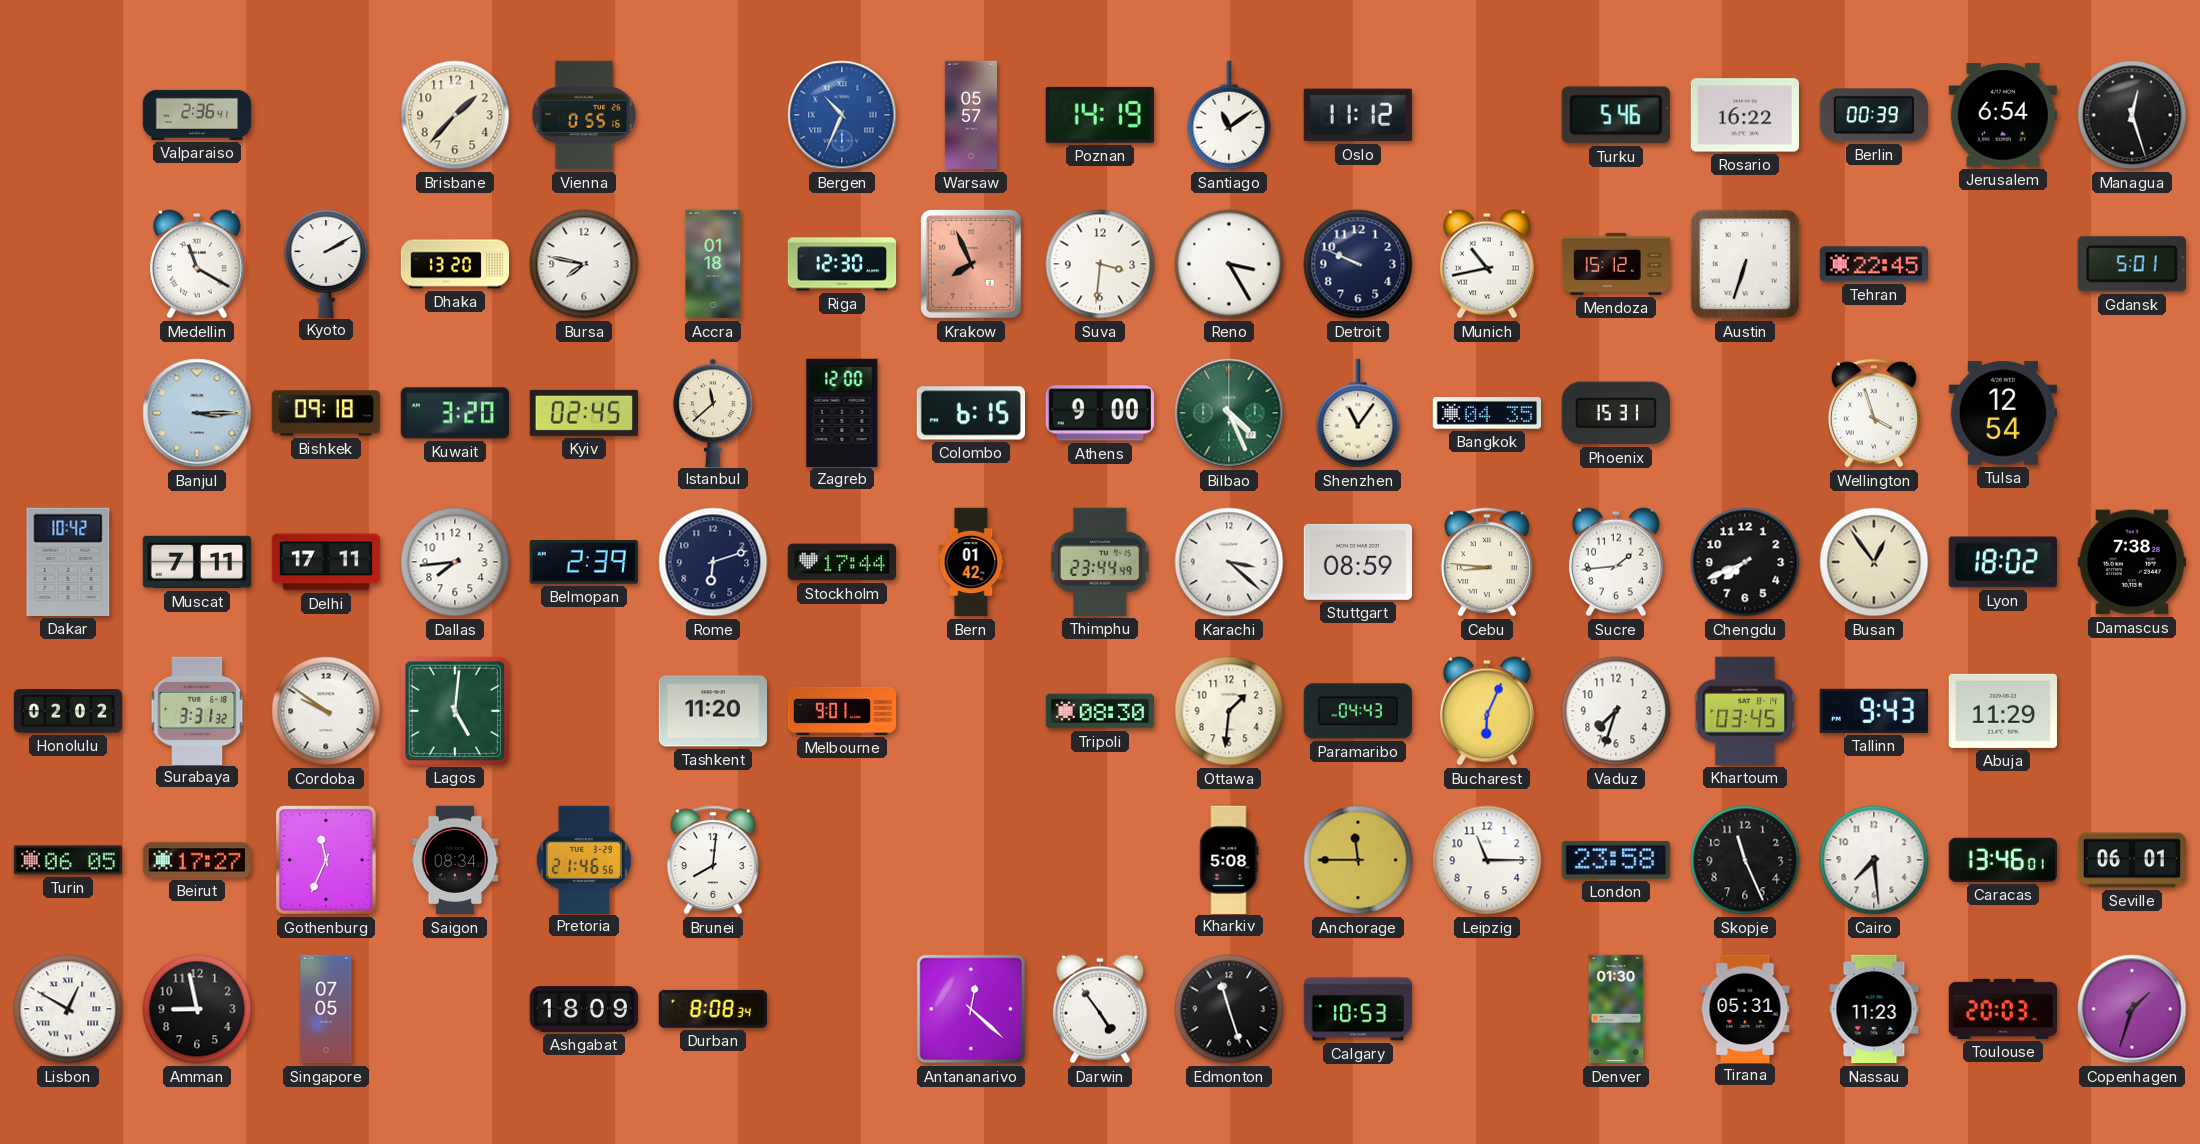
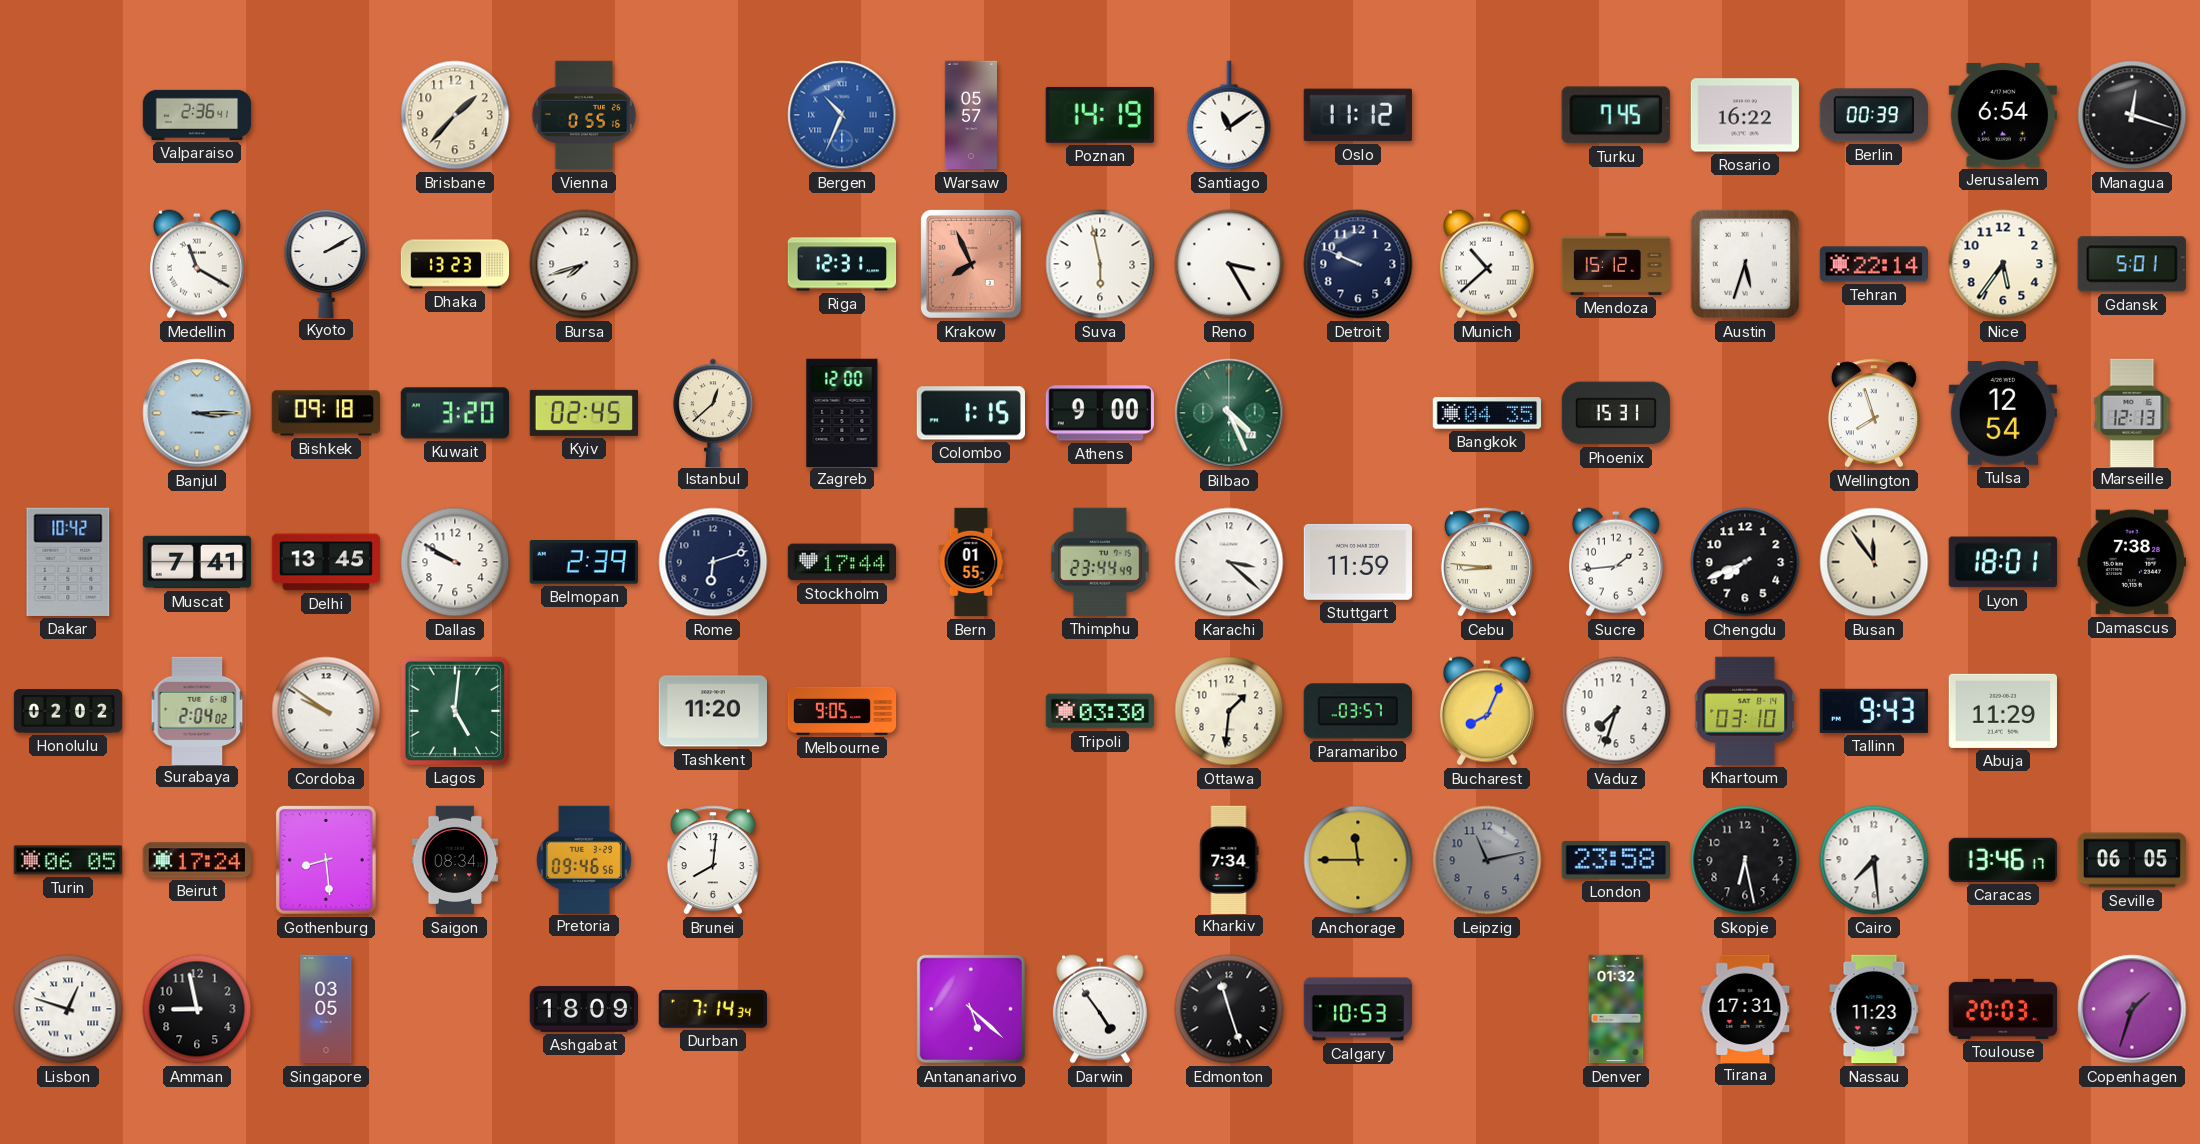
Turku: 5:46 -> 7:45
Managua: 12:27 -> 12:18
Dhaka: 13:20 -> 13:23
Bursa: 7:47 -> 7:42
Accra: 01:18 -> none
Riga: 12:30 -> 12:31
Suva: 3:31 -> 5:58
Munich: 10:43 -> 10:38
Austin: 6:33 -> 5:33
Tehran: 22:45 -> 22:14
Nice: none -> 5:36
Istanbul: 11:38 -> 12:38
Colombo: 6:15 -> 1:15
Shenzhen: 11:06 -> none
Wellington: 3:57 -> 7:57
Marseille: none -> 12:13
Muscat: 7:11 -> 7:41
Delhi: 17:11 -> 13:45
Dallas: 7:44 -> 9:50
Bern: 01:42 -> 01:55
Stuttgart: 08:59 -> 11:59
Busan: 12:54 -> 11:54
Lyon: 18:02 -> 18:01
Surabaya: 3:31 -> 2:04
Melbourne: 9:01 -> 9:05
Tripoli: 08:30 -> 03:30
Paramaribo: 04:43 -> 03:57
Bucharest: 6:04 -> 8:04
Khartoum: 03:45 -> 03:10
Beirut: 17:27 -> 17:24
Gothenburg: 11:34 -> 8:29
Pretoria: 21:46 -> 09:46
Kharkiv: 5:08 -> 7:34
Leipzig: 11:15 -> 11:13
Leipzig dial: white -> grey
Skopje: 11:26 -> 6:28
Caracas: 13:46:01 -> 13:46:17
Seville: 06:01 -> 06:05
Lisbon: 12:50 -> 12:48
Singapore: 07:05 -> 03:05
Durban: 8:08 -> 7:14
Antananarivo: 12:22 -> 5:22
Denver: 01:30 -> 01:32
Tirana: 05:31 -> 17:31
